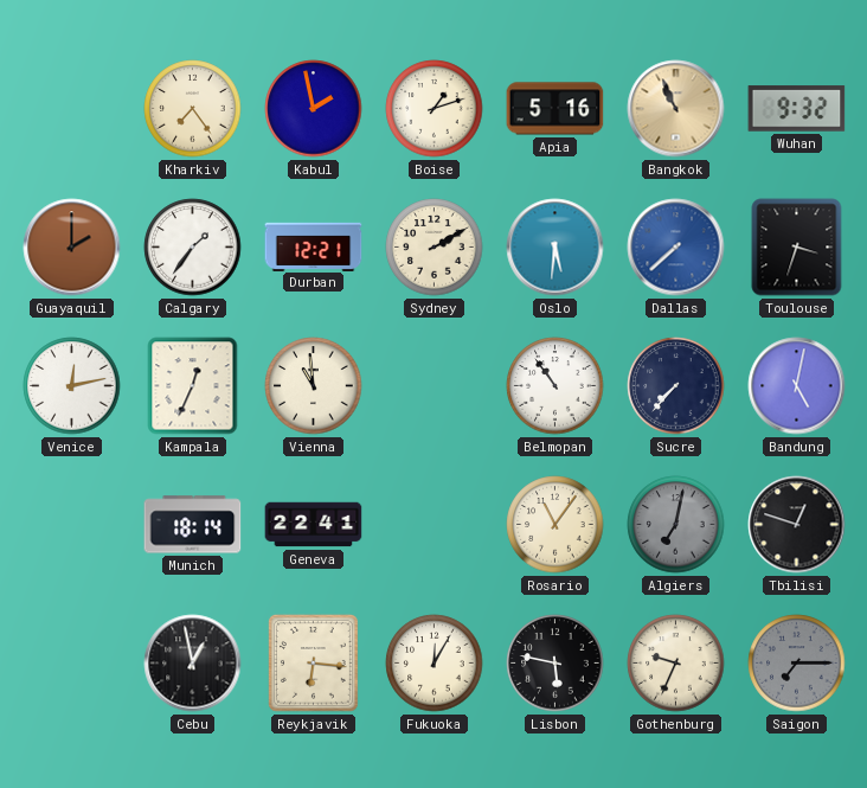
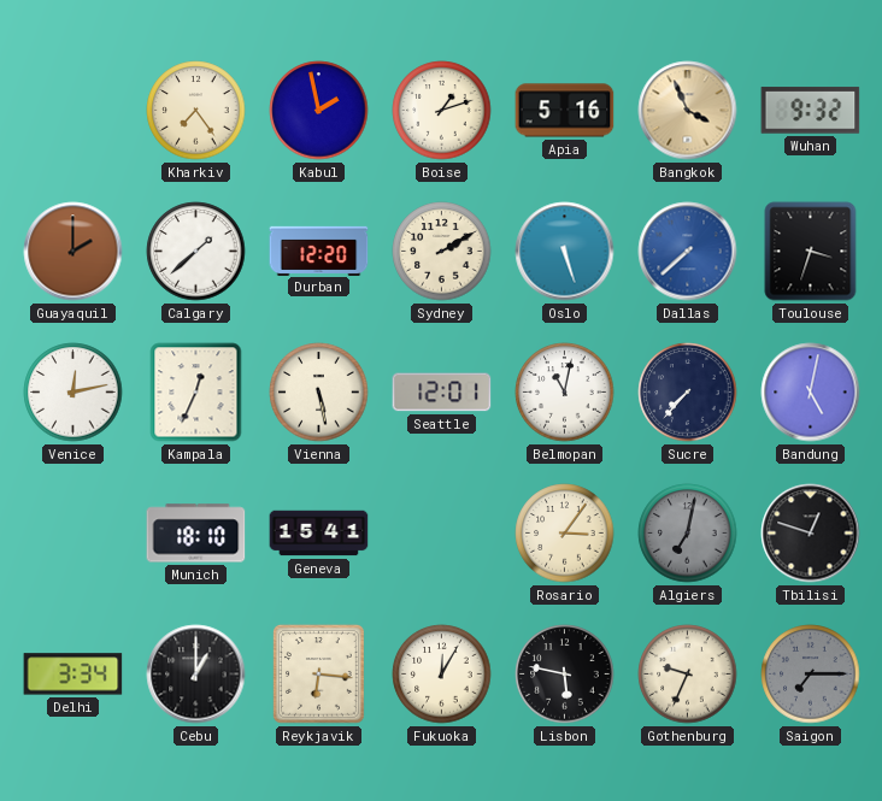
Bangkok: 10:56 -> 3:56
Calgary: 1:36 -> 1:38
Durban: 12:21 -> 12:20
Oslo: 5:31 -> 5:27
Vienna: 10:59 -> 5:28
Seattle: none -> 12:01
Belmopan: 10:54 -> 11:02
Munich: 18:14 -> 18:10
Geneva: 22:41 -> 15:41
Rosario: 11:06 -> 3:06
Delhi: none -> 3:34
Cebu: 12:58 -> 1:00
